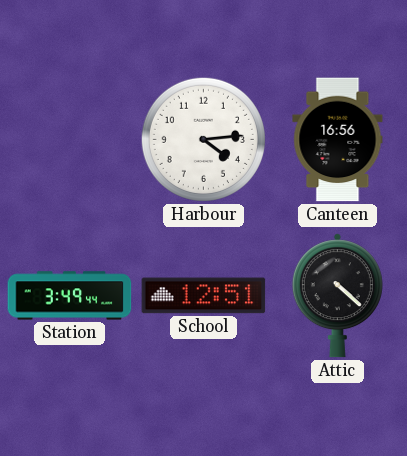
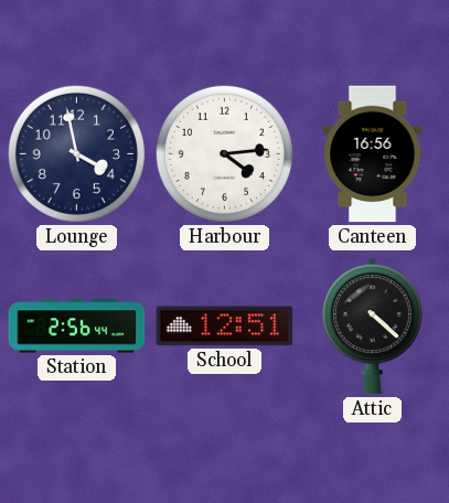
Lounge: none -> 3:58
Station: 3:49 -> 2:56
